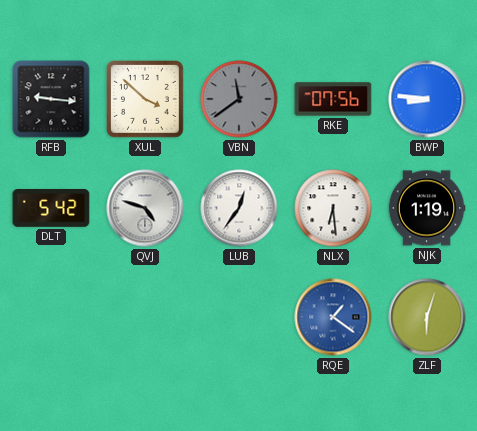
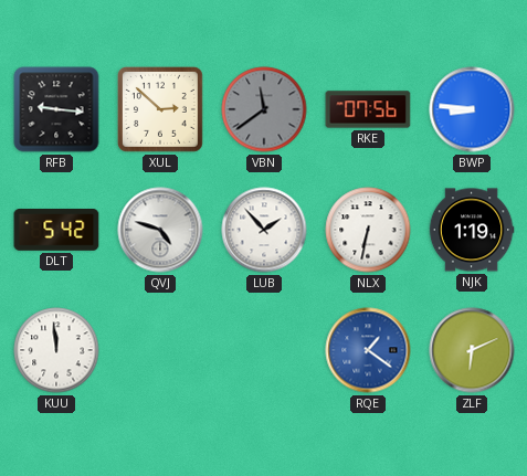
XUL: 3:52 -> 2:52
LUB: 12:36 -> 1:53
NLX: 6:29 -> 6:32
KUU: none -> 11:59
ZLF: 6:03 -> 6:11
